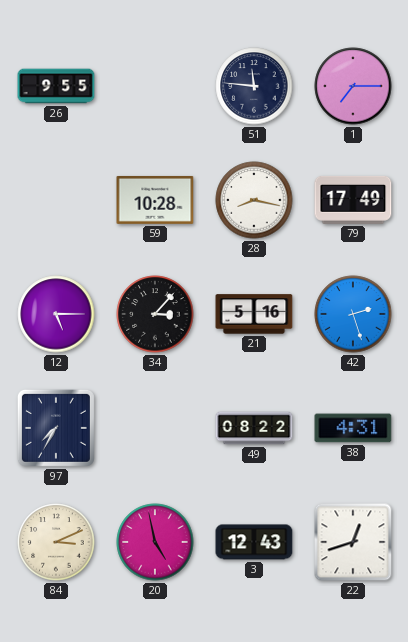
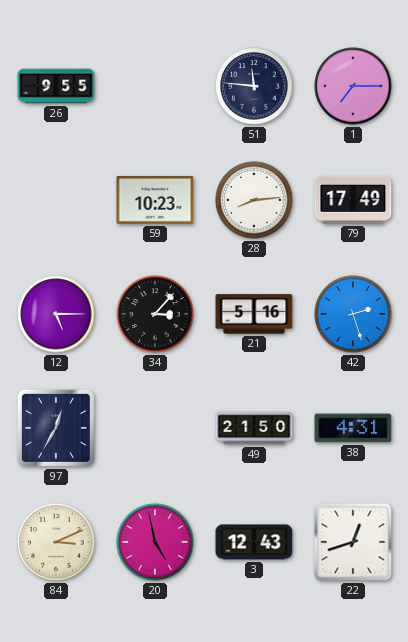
59: 10:28 -> 10:23
28: 8:17 -> 8:14
97: 7:35 -> 12:35
49: 08:22 -> 21:50
